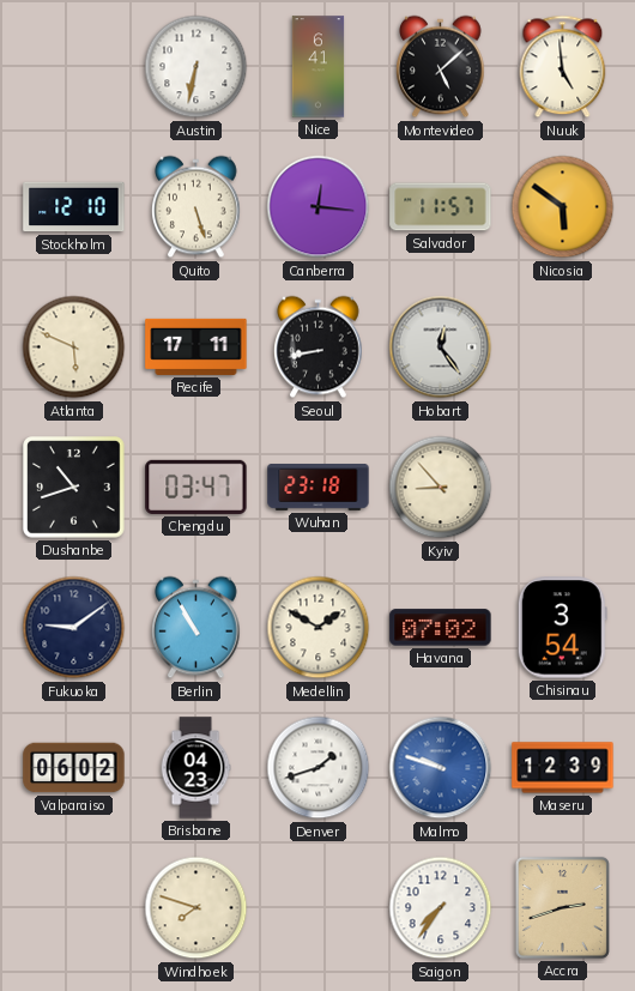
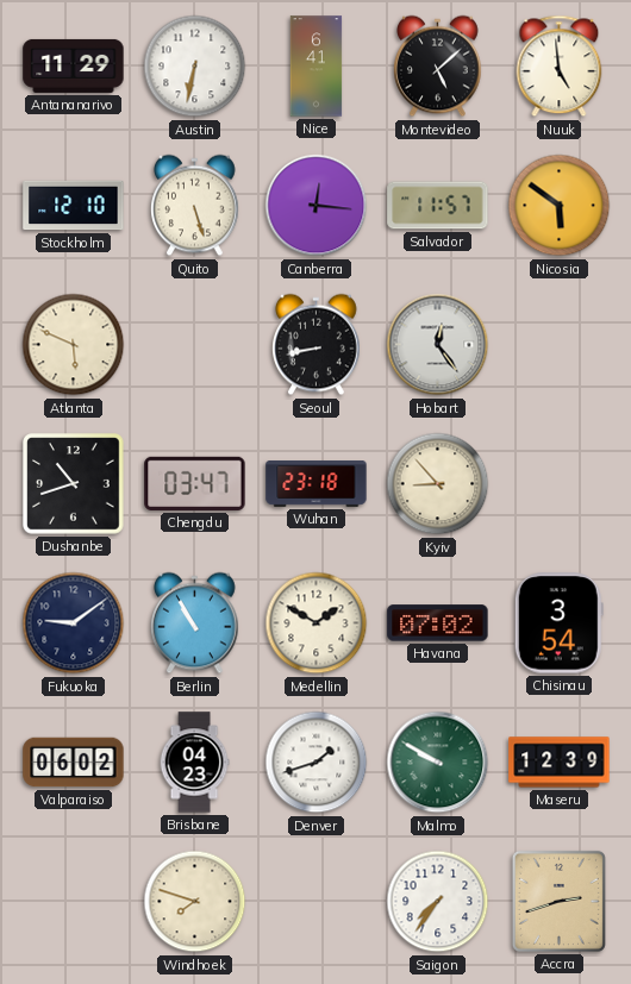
Antananarivo: none -> 11:29
Recife: 17:11 -> none
Malmo: 9:48 -> 9:50
Malmo dial: blue -> green
